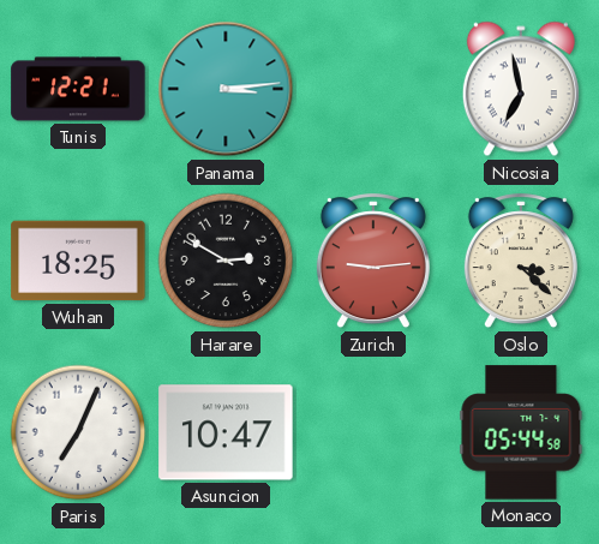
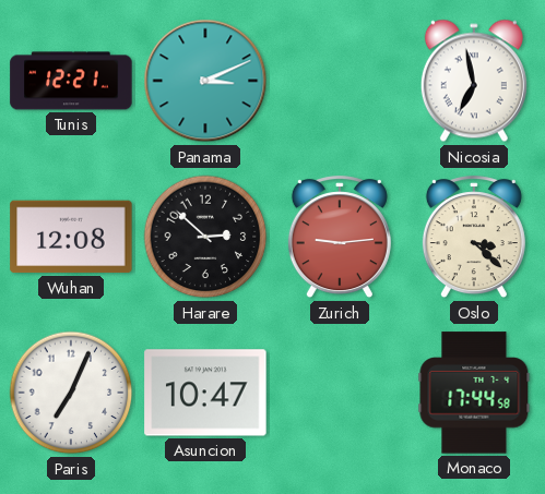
Panama: 3:14 -> 3:11
Wuhan: 18:25 -> 12:08
Harare: 2:50 -> 2:52
Monaco: 05:44 -> 17:44
